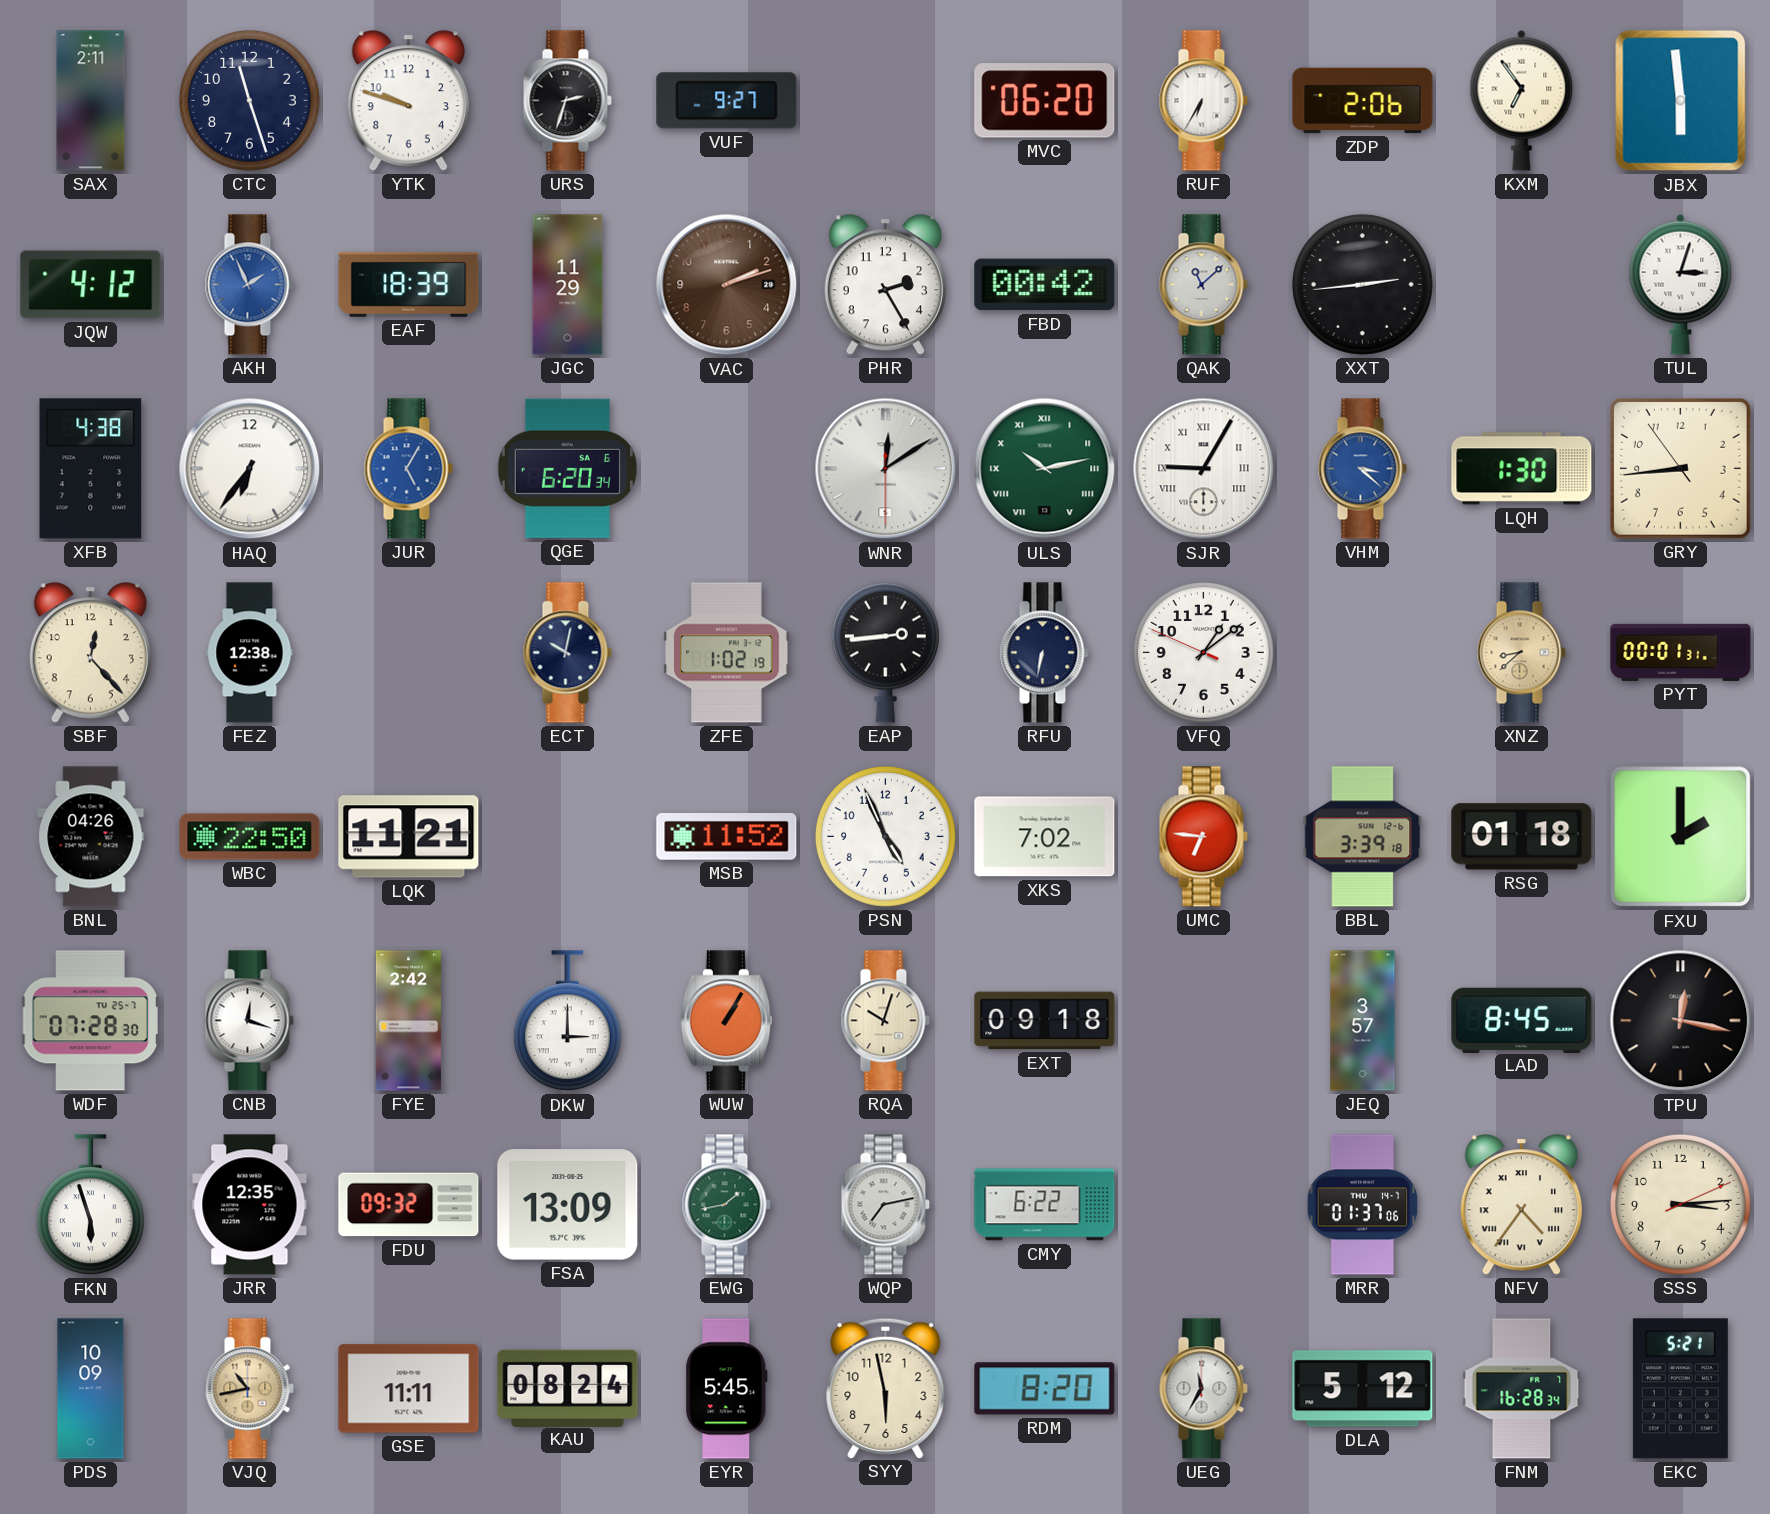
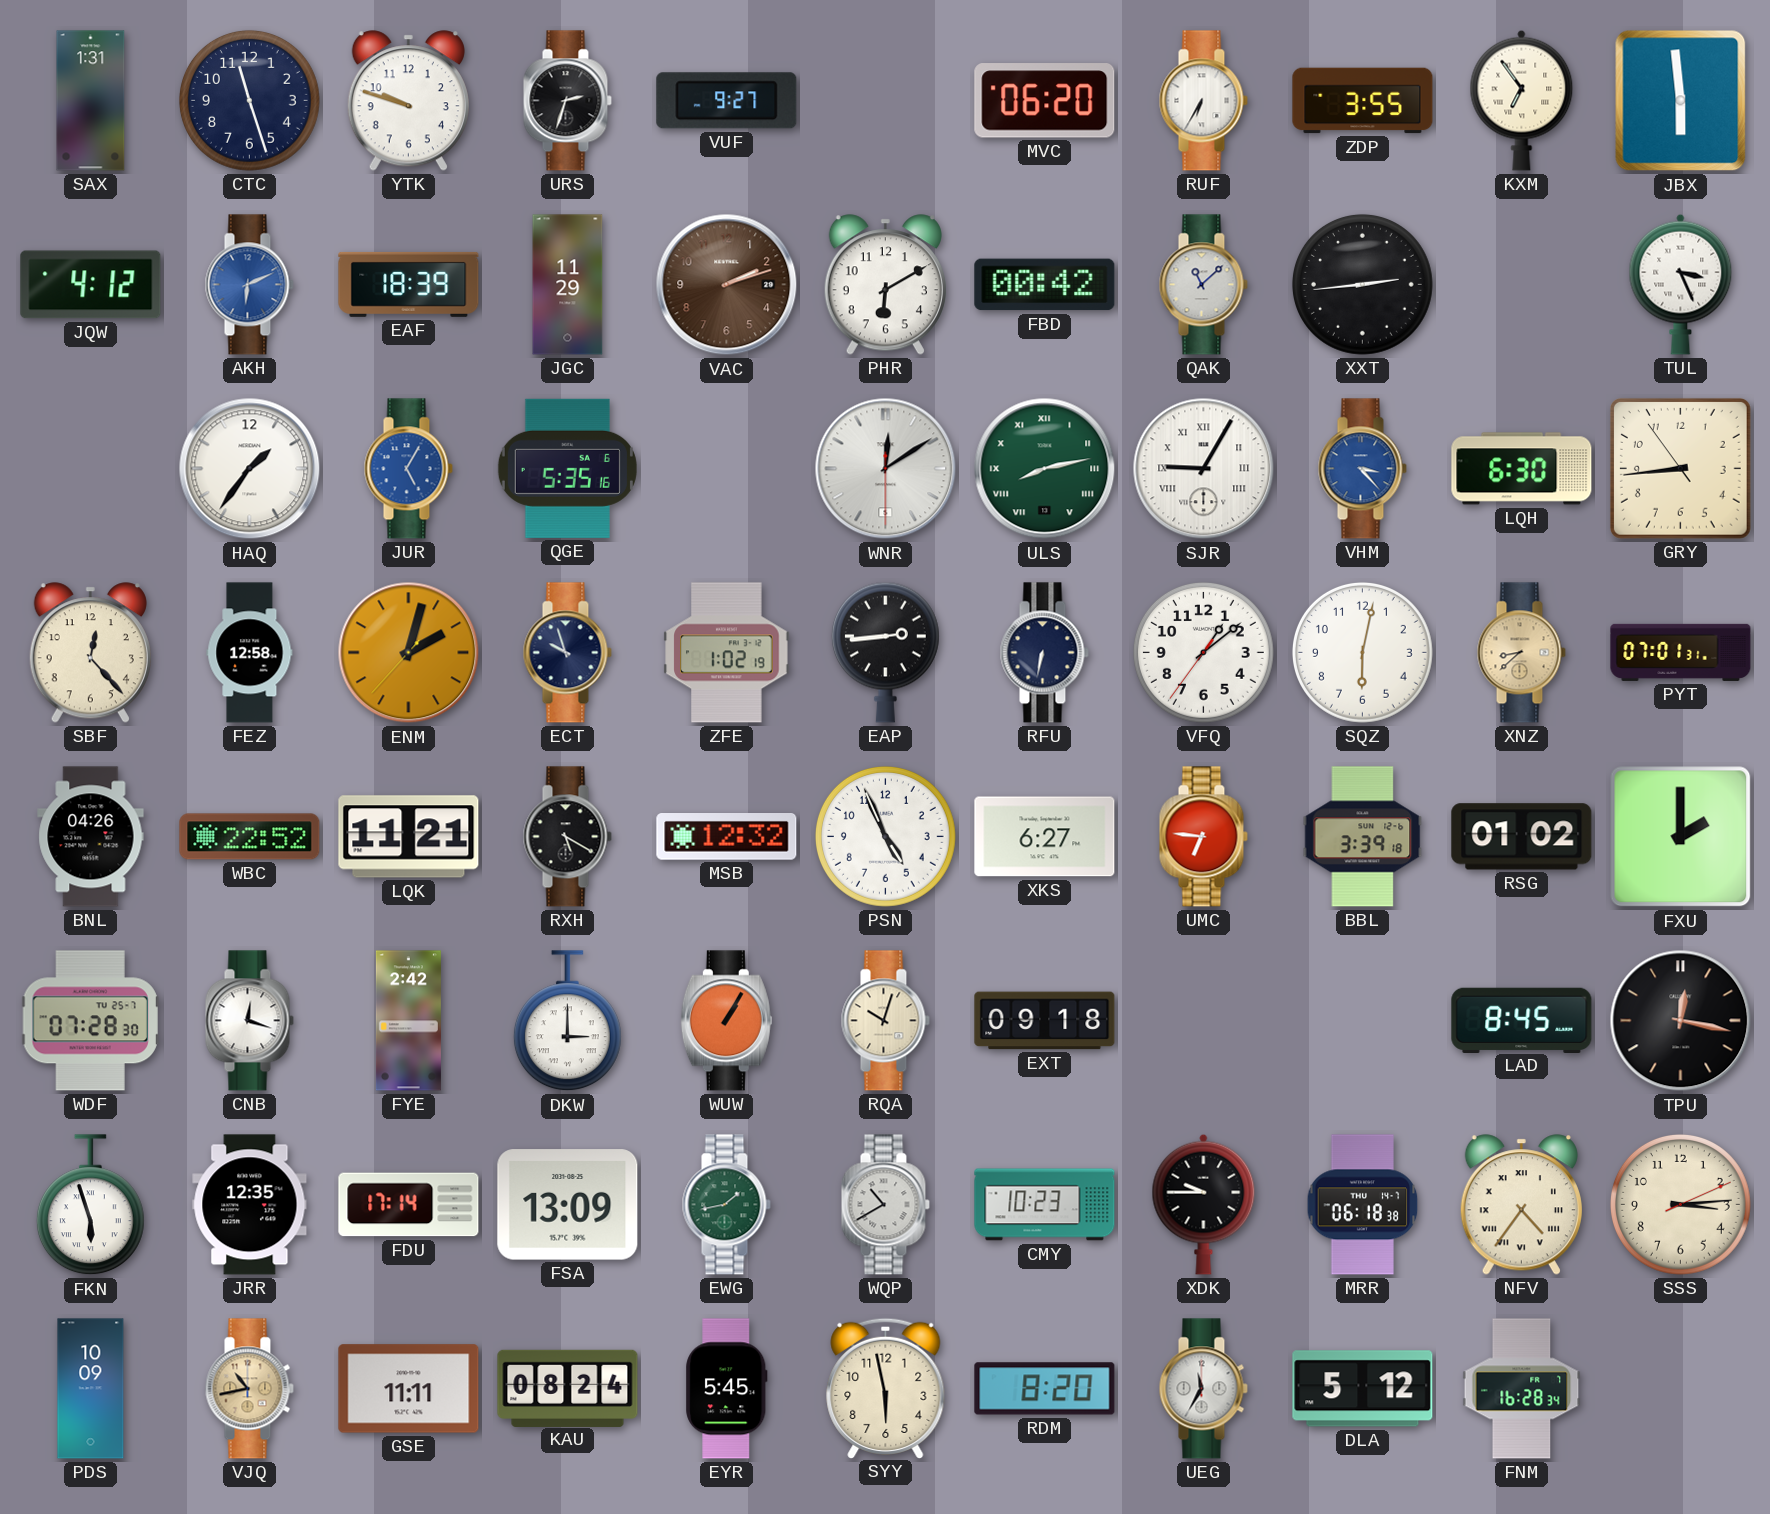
SAX: 2:11 -> 1:31
ZDP: 2:06 -> 3:55
AKH: 1:56 -> 6:11
PHR: 2:25 -> 6:10
TUL: 3:03 -> 3:26
XFB: 4:38 -> none
HAQ: 6:36 -> 1:36
QGE: 6:20 -> 5:35
ULS: 10:13 -> 8:13
VHM: 3:22 -> 3:23
LQH: 1:30 -> 6:30
FEZ: 12:38 -> 12:58
ENM: none -> 2:02
ECT: 10:02 -> 9:57
VFQ: 1:08:49 -> 1:08:36
SQZ: none -> 6:02
PYT: 00:01 -> 07:01
WBC: 22:50 -> 22:52
RXH: none -> 5:20
MSB: 11:52 -> 12:32
XKS: 7:02 -> 6:27
RSG: 01:18 -> 01:02
JEQ: 3:57 -> none
FDU: 09:32 -> 17:14
WQP: 7:13 -> 10:40
CMY: 6:22 -> 10:23
XDK: none -> 9:45
MRR: 01:37 -> 06:18
EKC: 5:21 -> none
